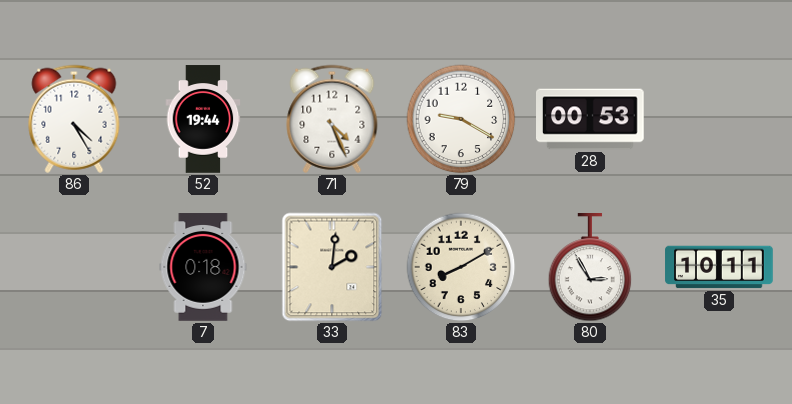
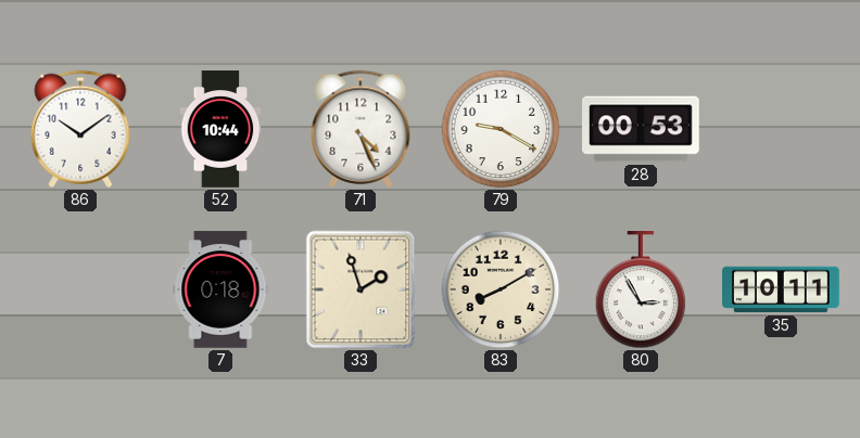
86: 4:25 -> 10:09
52: 19:44 -> 10:44
33: 2:01 -> 1:57
